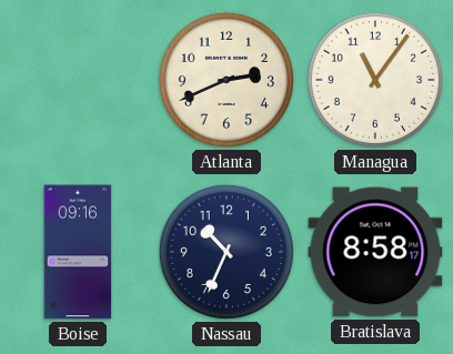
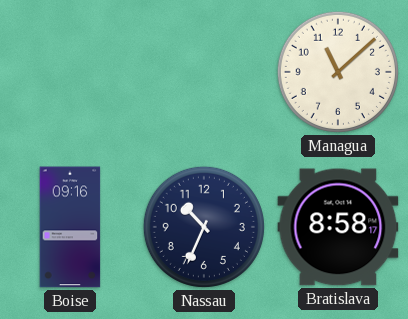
Atlanta: 2:41 -> none
Managua: 11:06 -> 11:08
